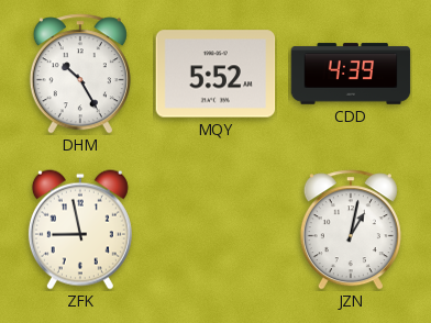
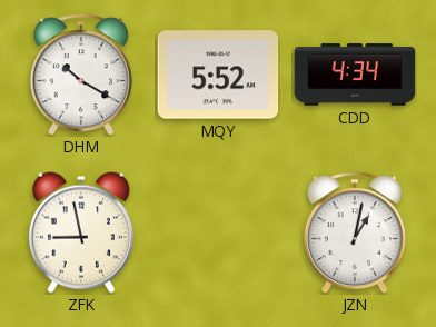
DHM: 10:25 -> 10:20
CDD: 4:39 -> 4:34
